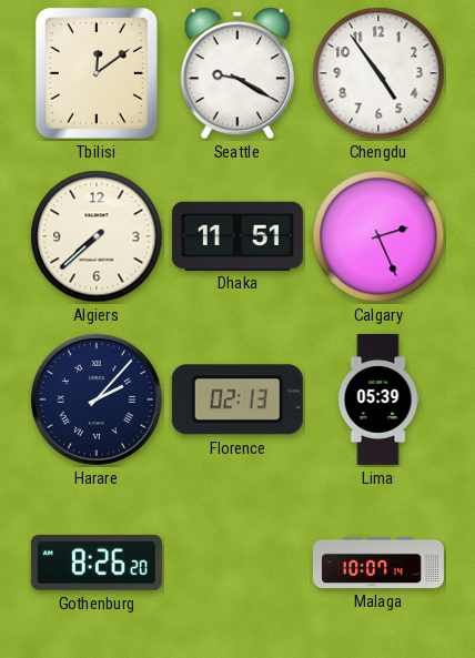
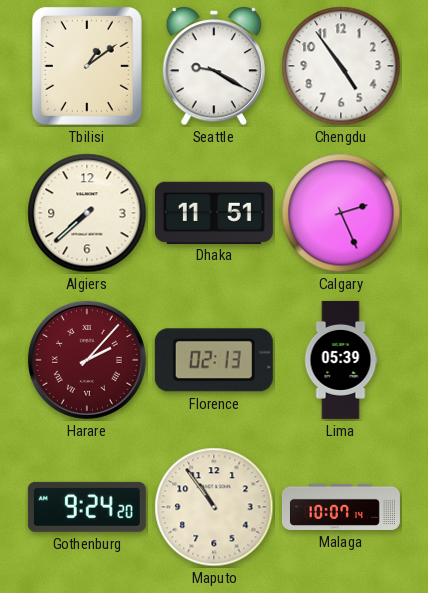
Tbilisi: 12:09 -> 1:09
Harare dial: navy -> burgundy
Gothenburg: 8:26 -> 9:24
Maputo: none -> 10:54
